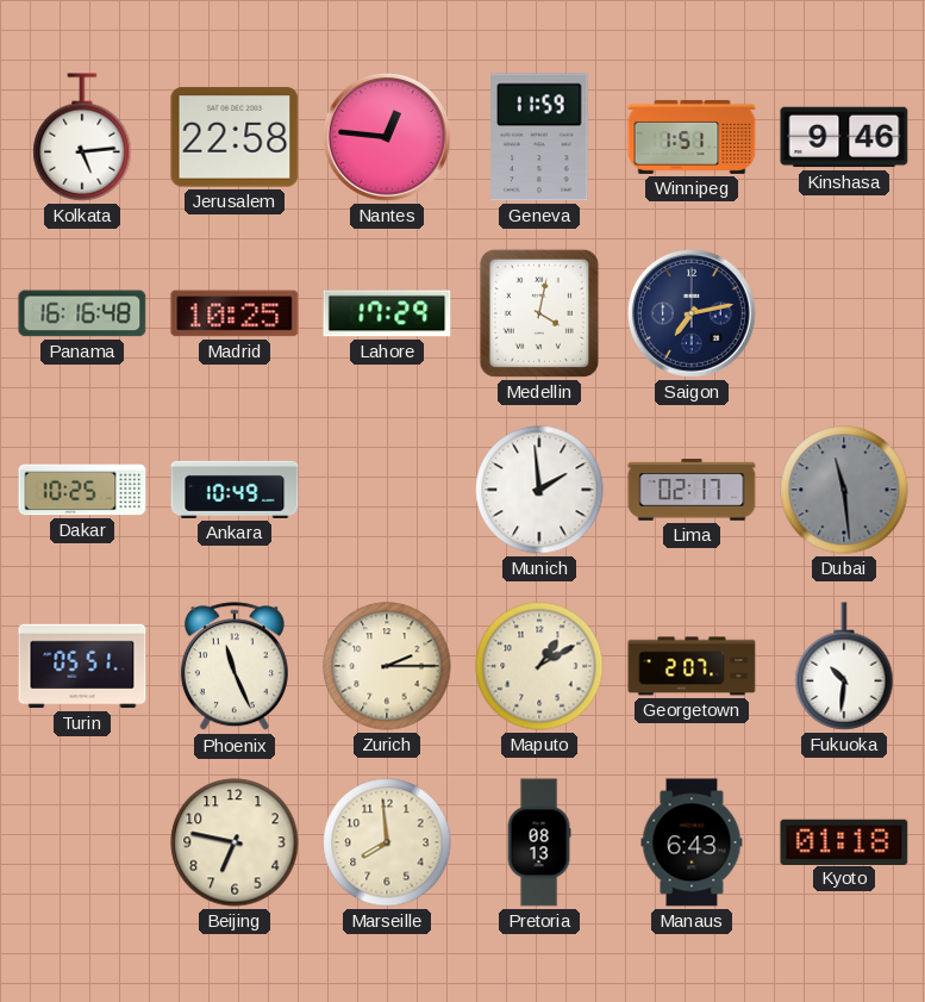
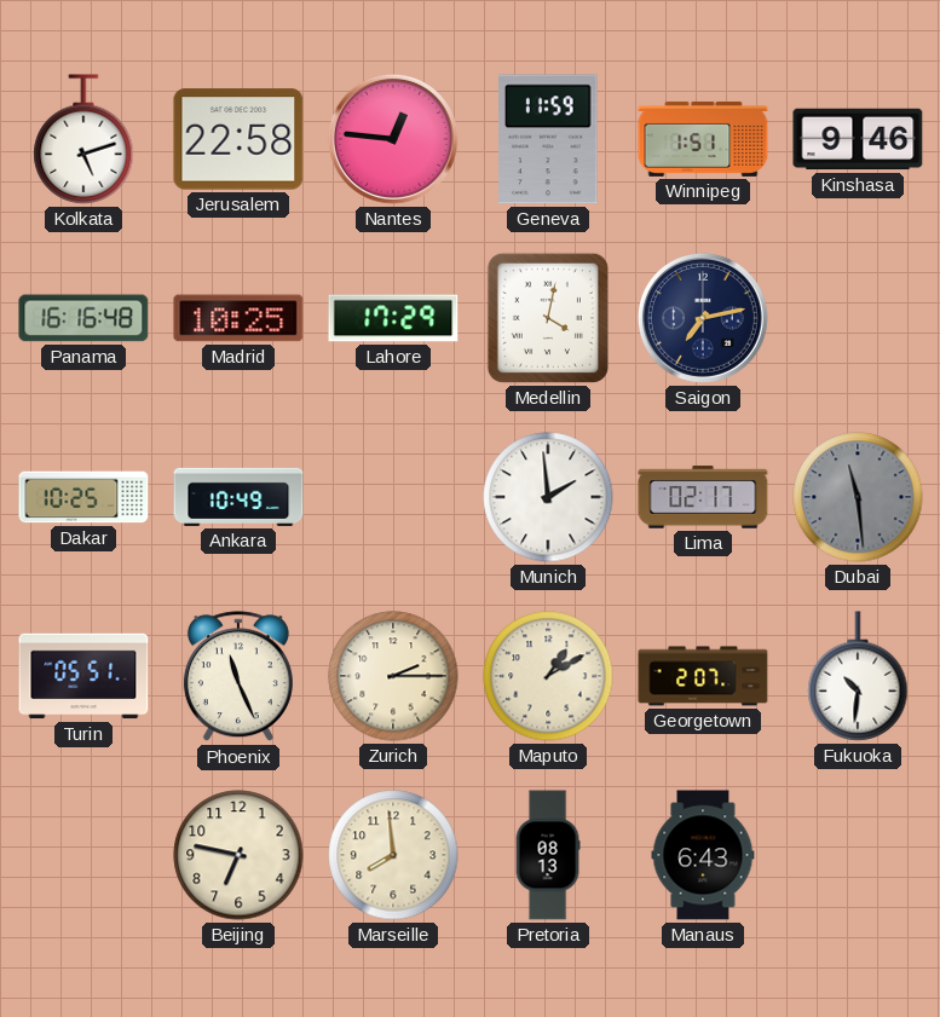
Kolkata: 5:14 -> 5:12
Kyoto: 01:18 -> none
